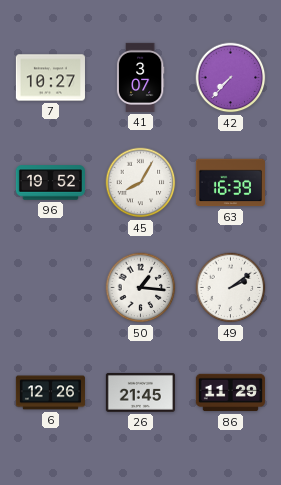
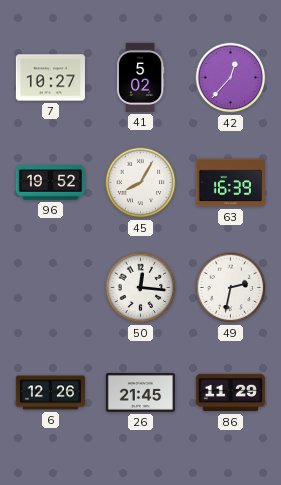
41: 3:07 -> 5:02
42: 7:37 -> 12:37
50: 1:16 -> 12:16
49: 2:09 -> 2:32
